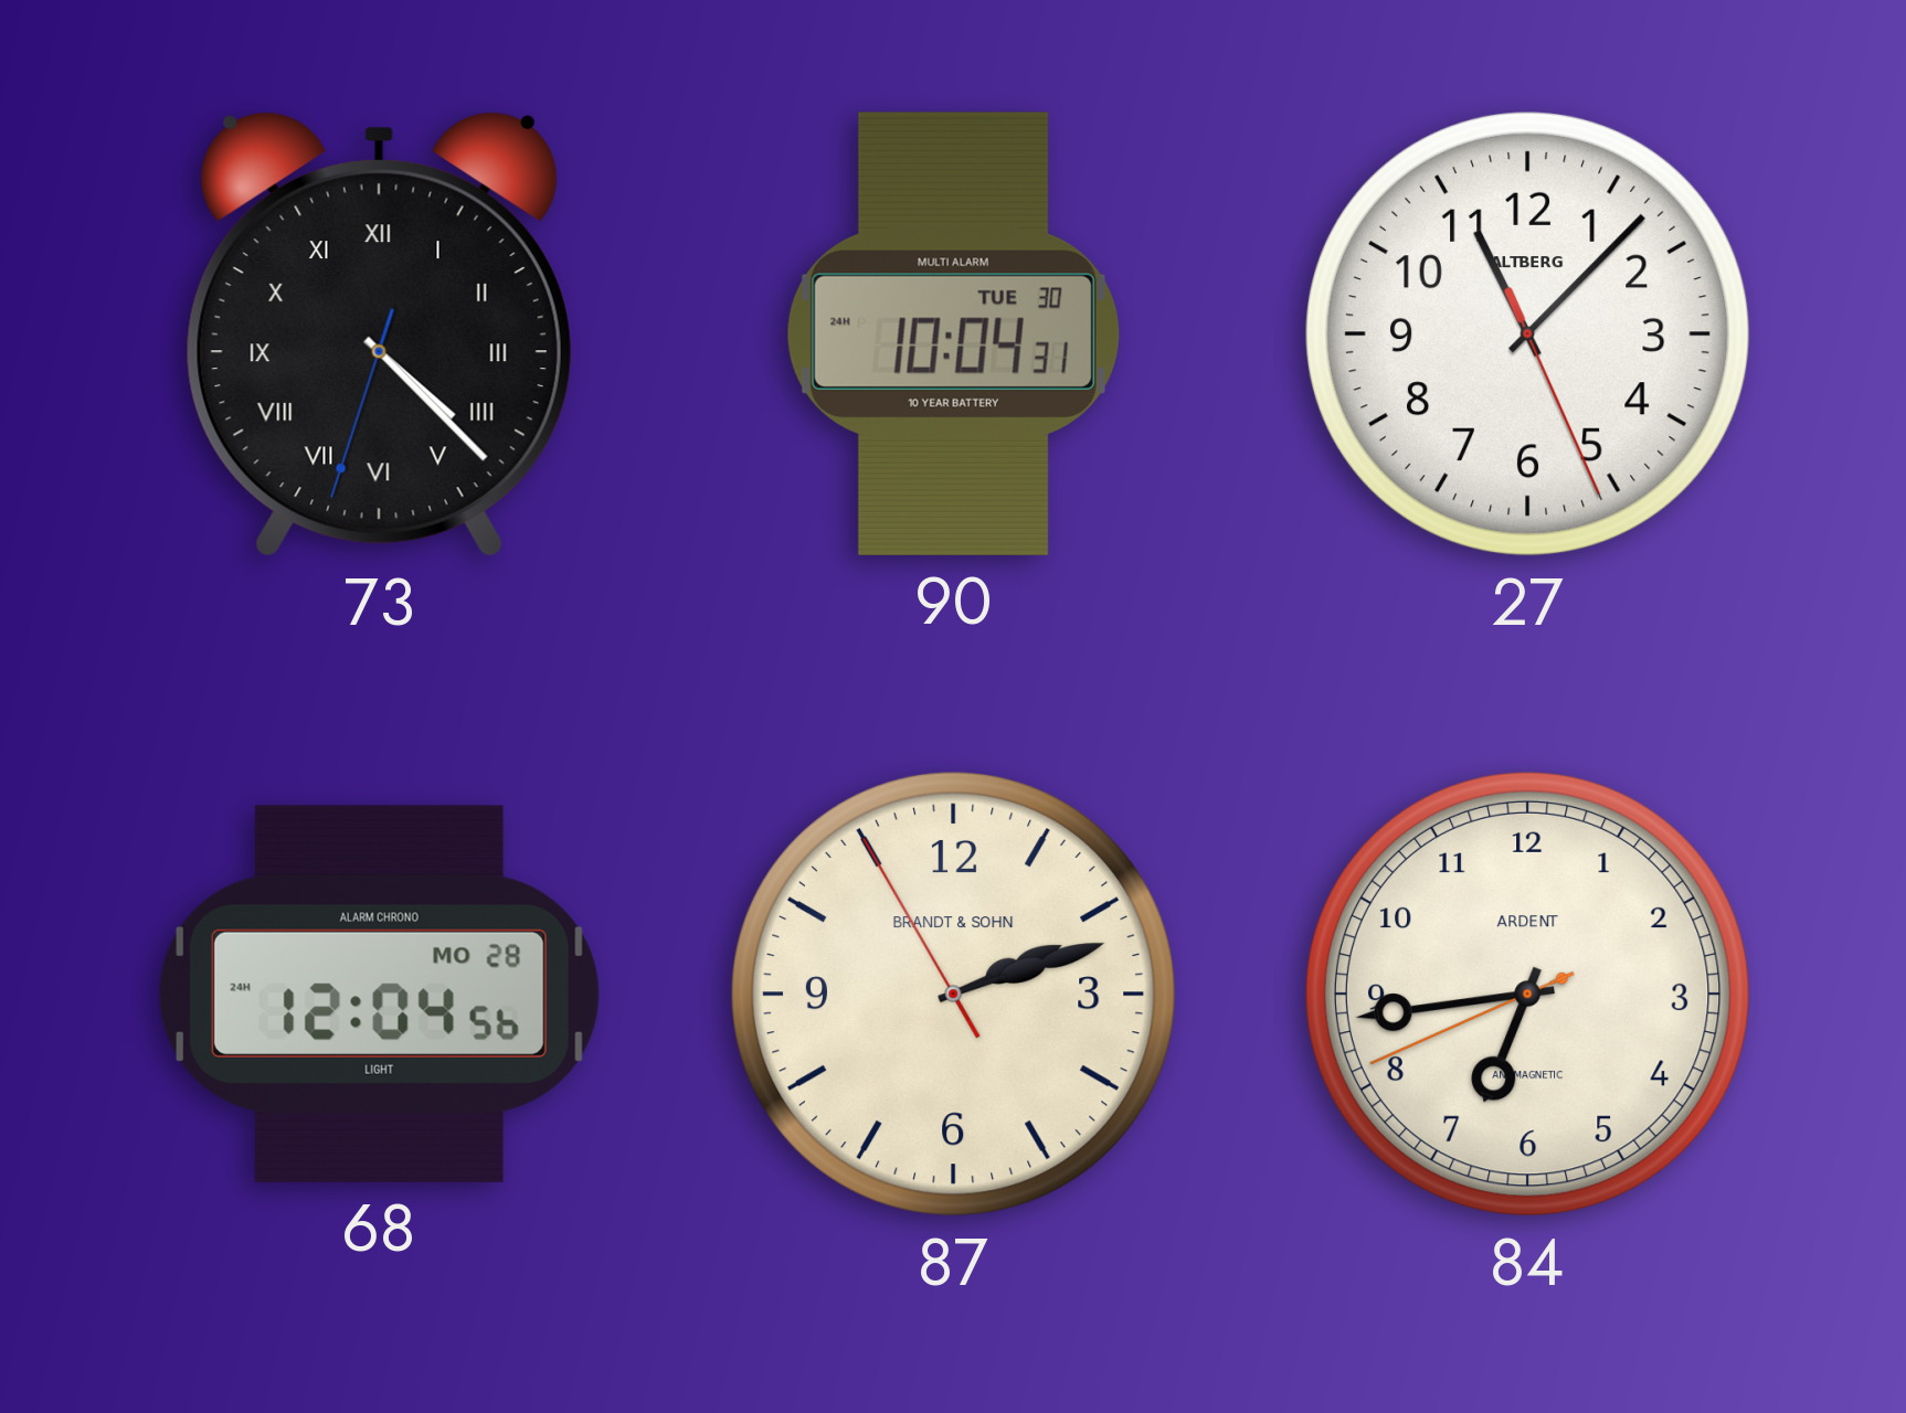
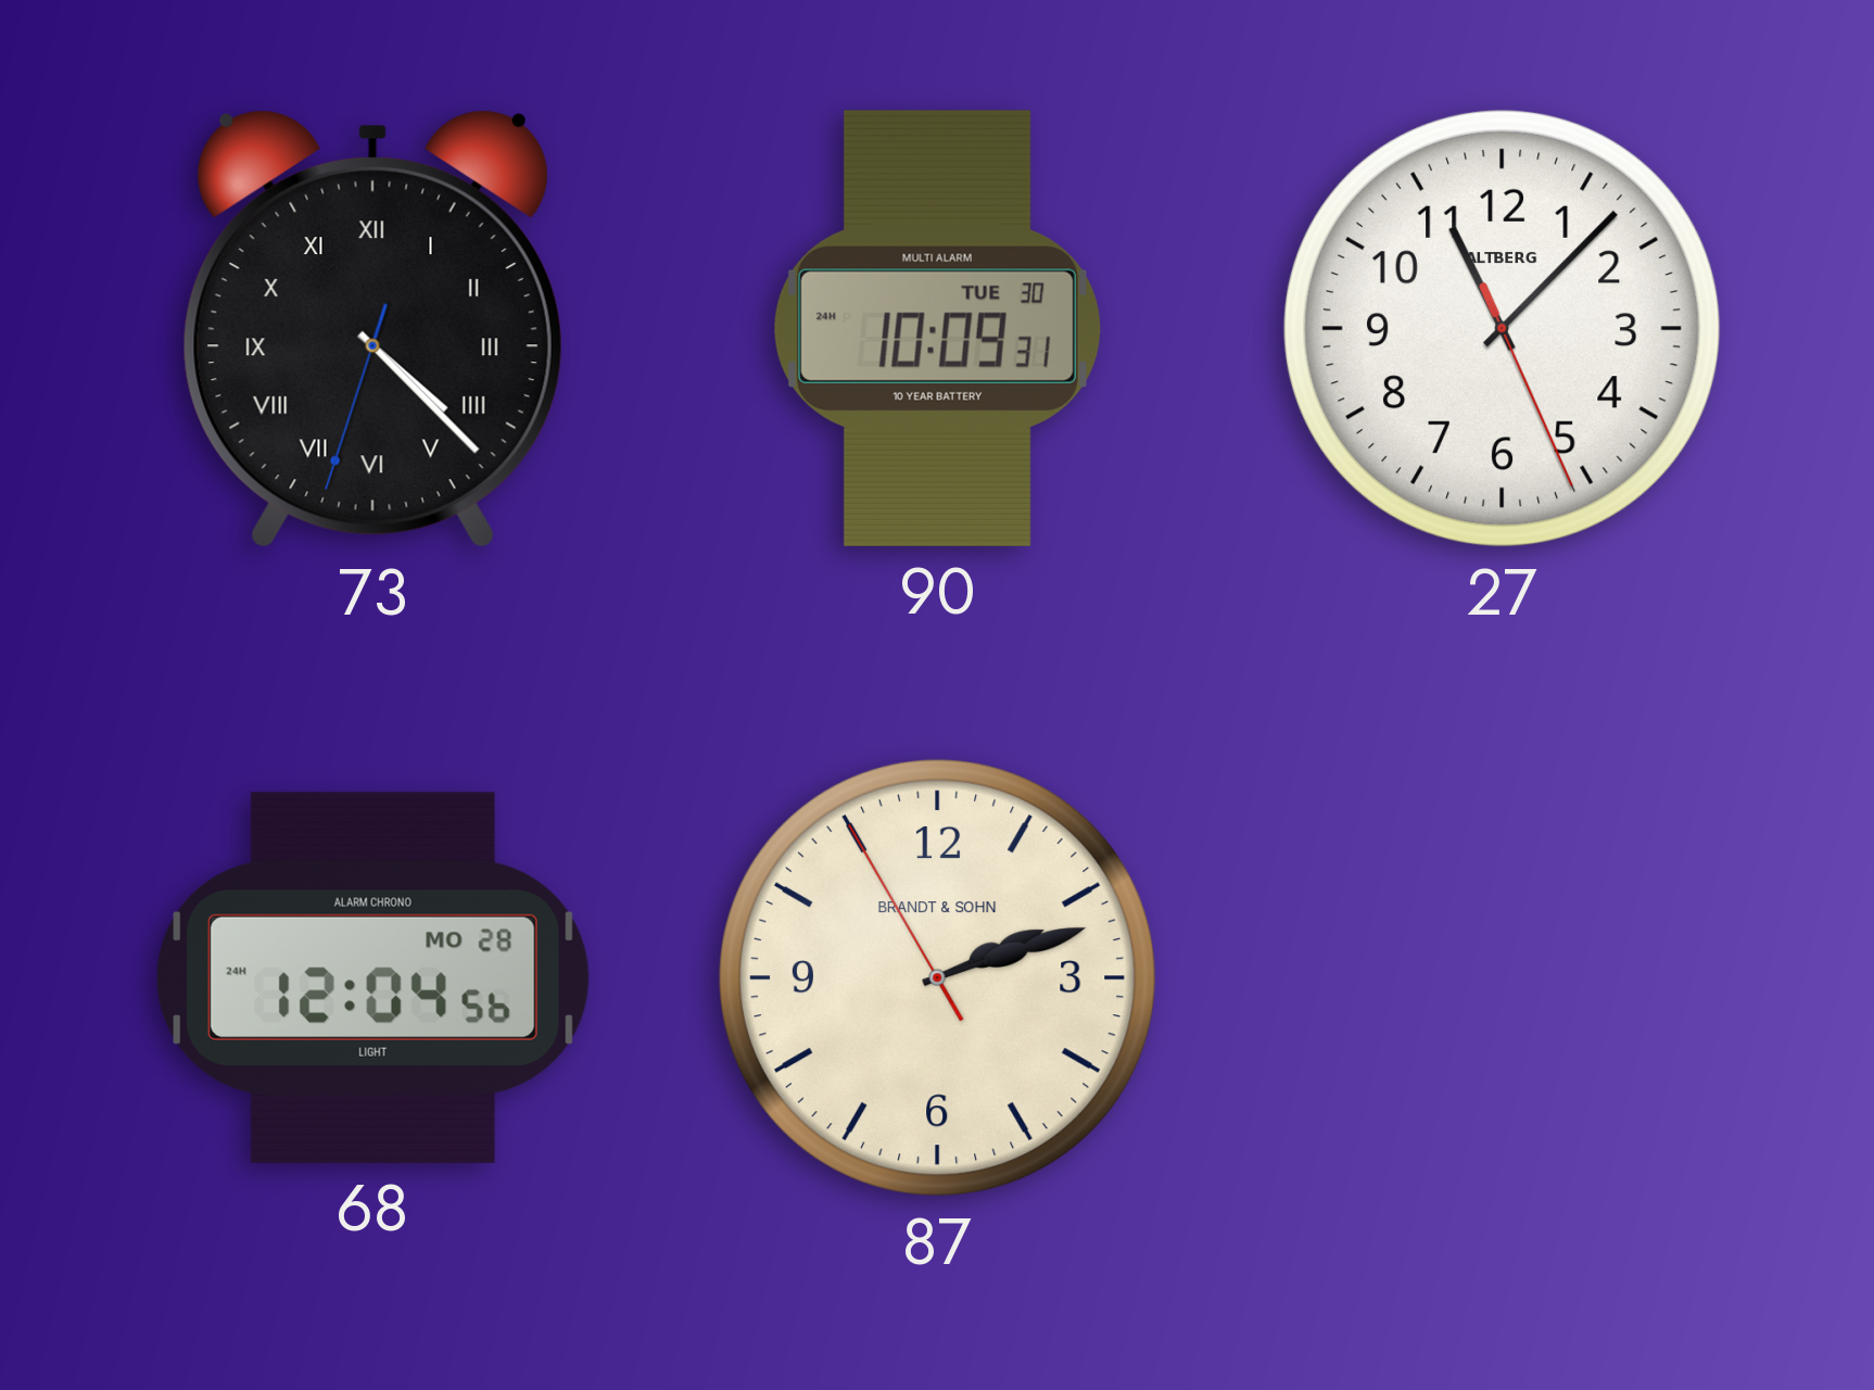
90: 10:04 -> 10:09
84: 6:43 -> none
